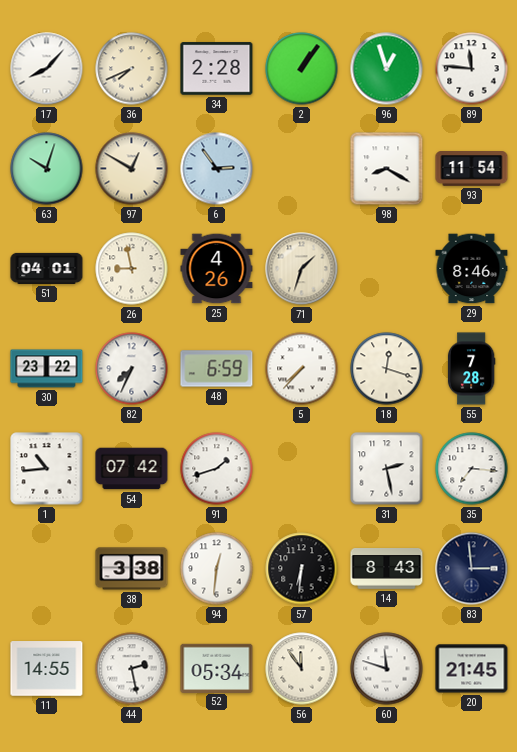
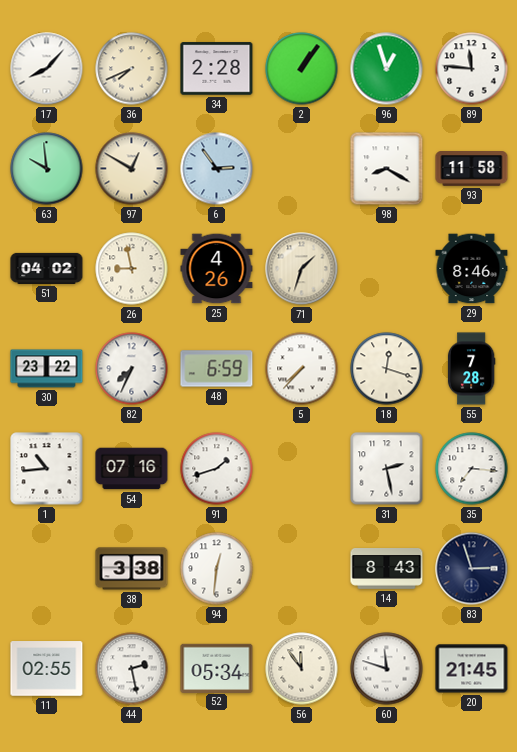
63: 10:03 -> 9:59
93: 11:54 -> 11:58
51: 04:01 -> 04:02
54: 07:42 -> 07:16
57: 6:31 -> none
83: 2:59 -> 2:57
11: 14:55 -> 02:55
